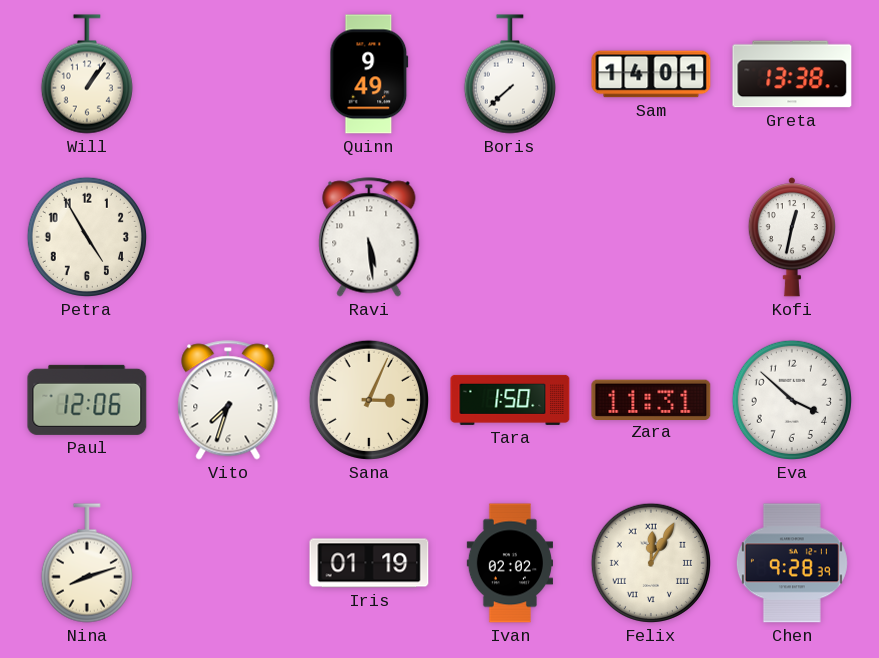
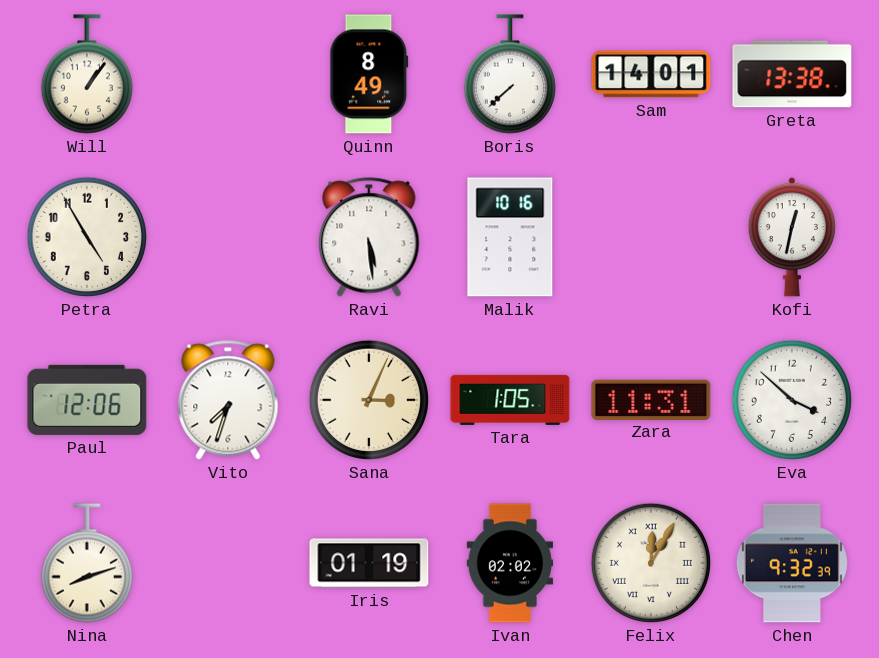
Quinn: 9:49 -> 8:49
Malik: none -> 10:16
Tara: 1:50 -> 1:05
Chen: 9:28 -> 9:32
